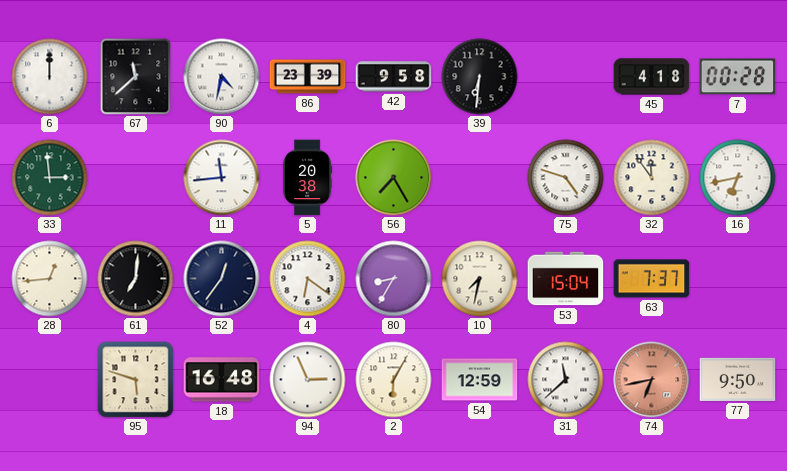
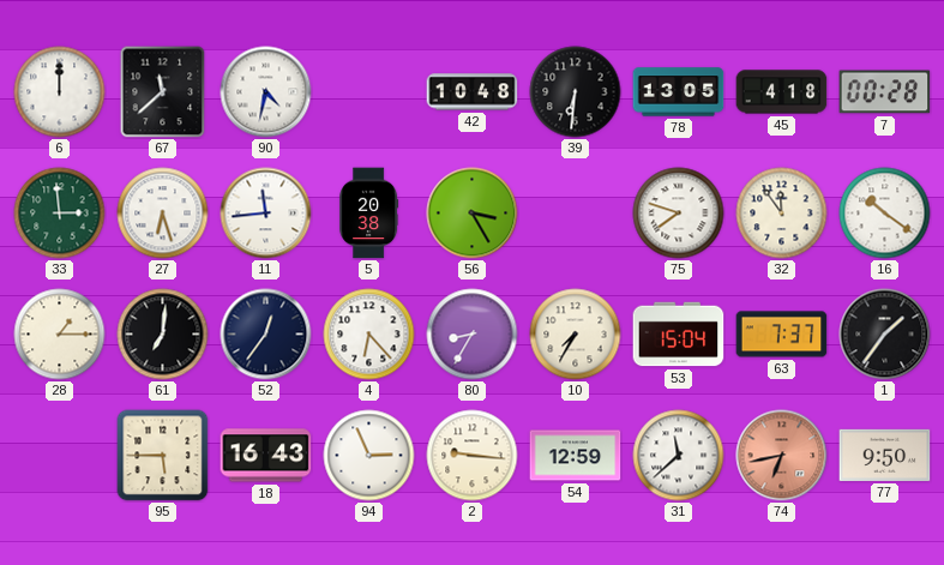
86: 23:39 -> none
42: 9:58 -> 10:48
78: none -> 13:05
27: none -> 6:27
56: 7:25 -> 3:25
75: 4:48 -> 7:48
16: 6:43 -> 10:21
28: 12:44 -> 1:15
4: 6:21 -> 6:23
10: 7:32 -> 7:35
1: none -> 1:36
95: 5:48 -> 5:45
18: 16:48 -> 16:43
2: 6:05 -> 9:16
